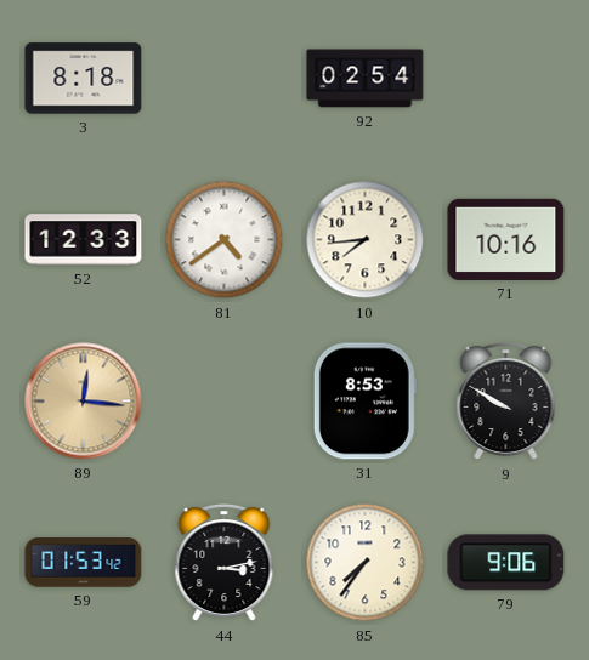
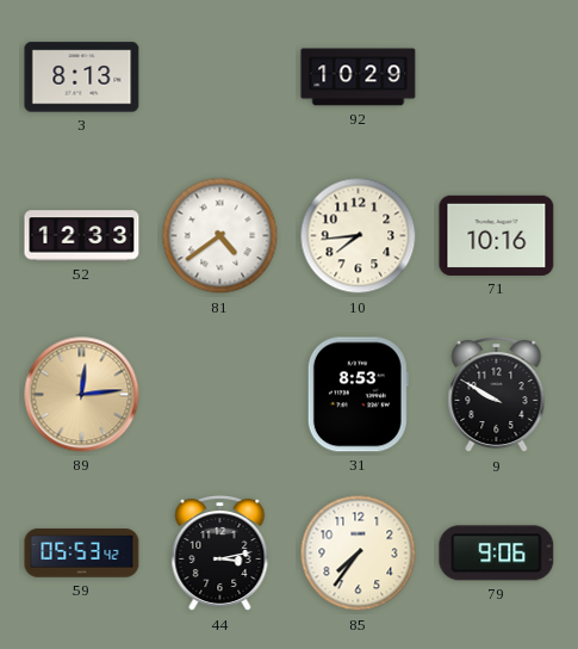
3: 8:18 -> 8:13
92: 02:54 -> 10:29
89: 12:16 -> 12:14
59: 01:53 -> 05:53
